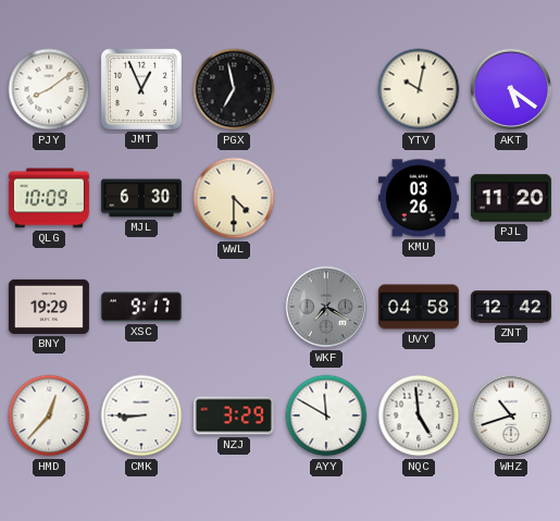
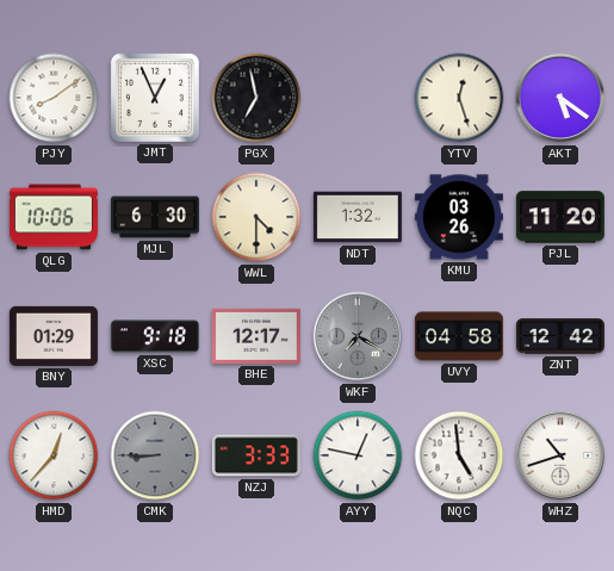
YTV: 10:02 -> 12:27
QLG: 10:09 -> 10:06
NDT: none -> 1:32
BNY: 19:29 -> 01:29
XSC: 9:17 -> 9:18
BHE: none -> 12:17
CMK dial: white -> grey
NZJ: 3:29 -> 3:33
AYY: 11:50 -> 12:47
